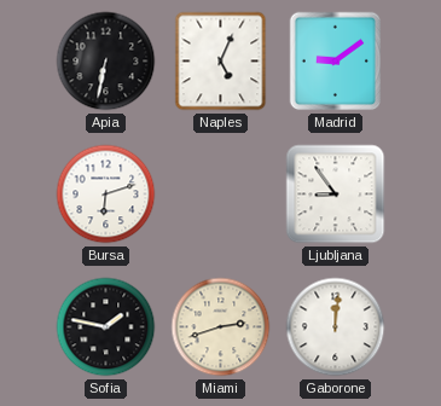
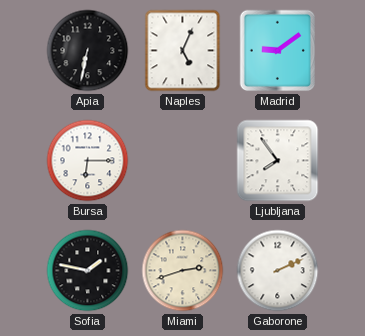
Bursa: 6:12 -> 6:15
Ljubljana: 8:54 -> 7:54
Gaborone: 12:01 -> 2:11
